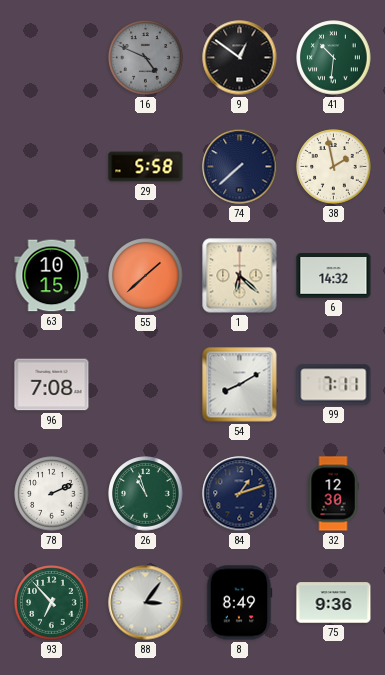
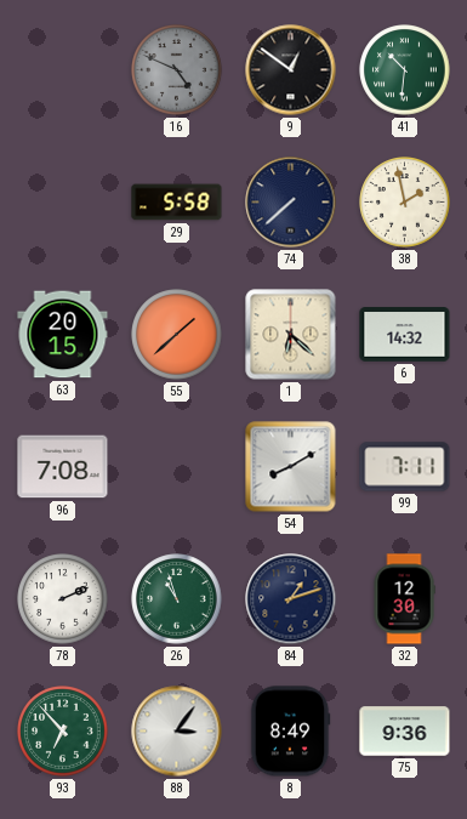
63: 10:15 -> 20:15
